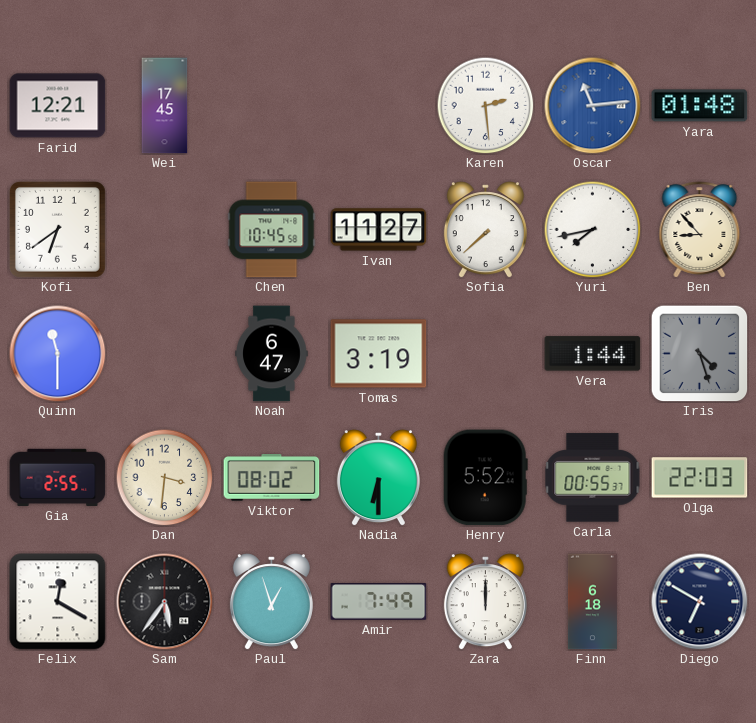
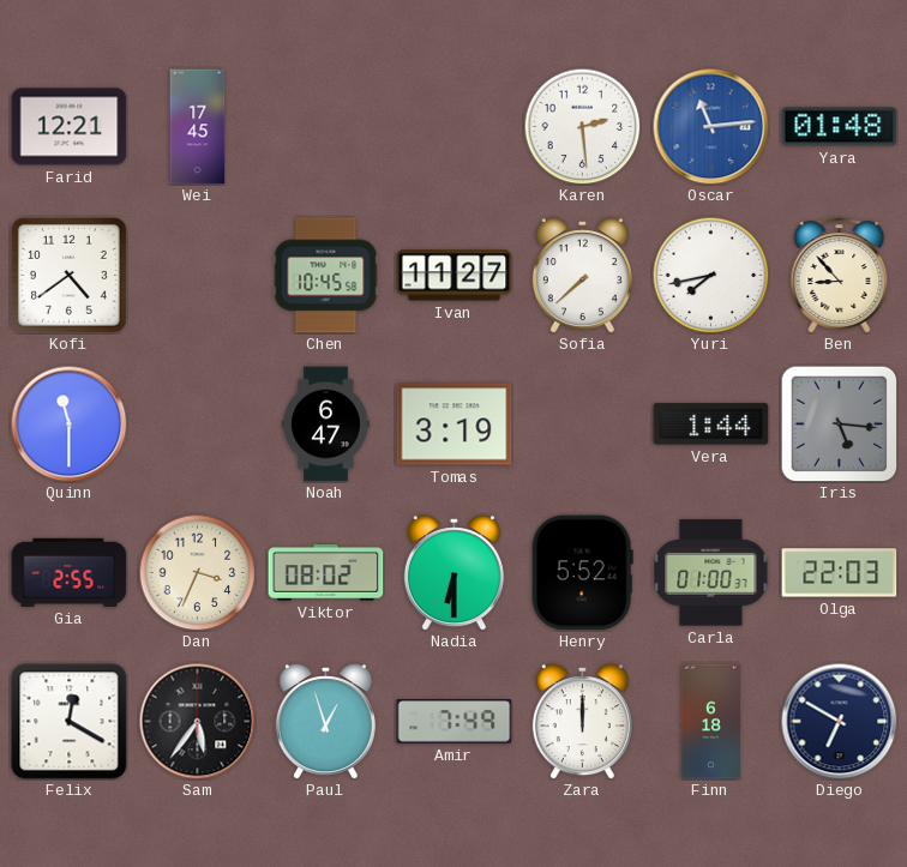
Kofi: 6:39 -> 4:39
Iris: 4:27 -> 5:16
Dan: 3:31 -> 3:34
Carla: 00:55 -> 01:00
